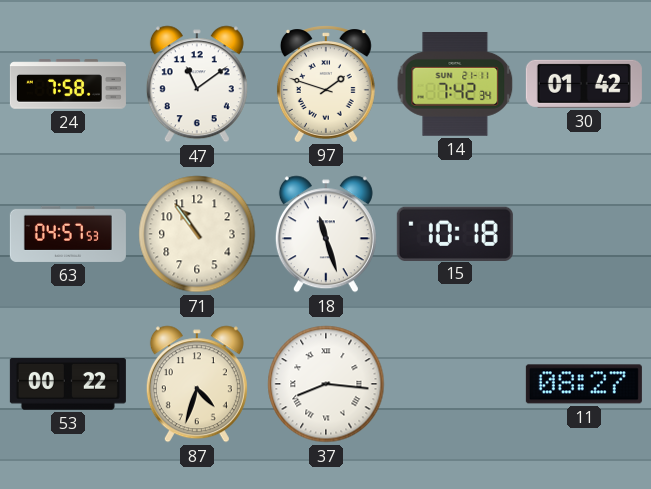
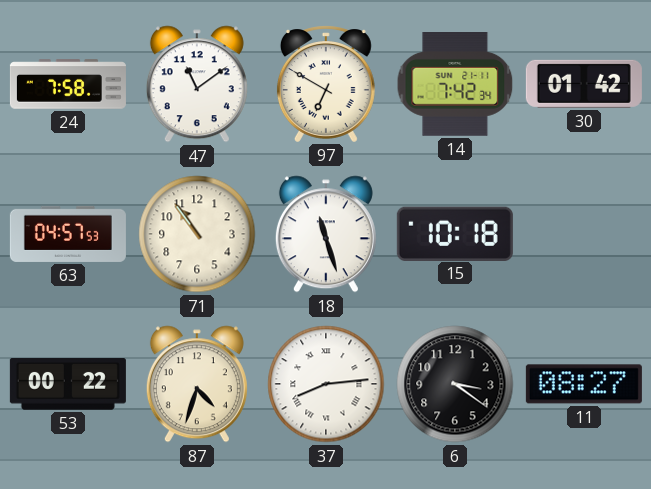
97: 1:48 -> 6:50
37: 8:16 -> 8:14
6: none -> 3:21
